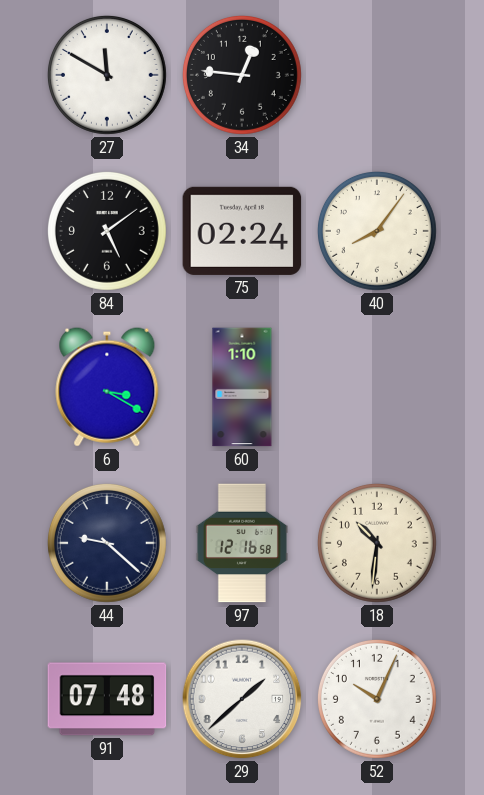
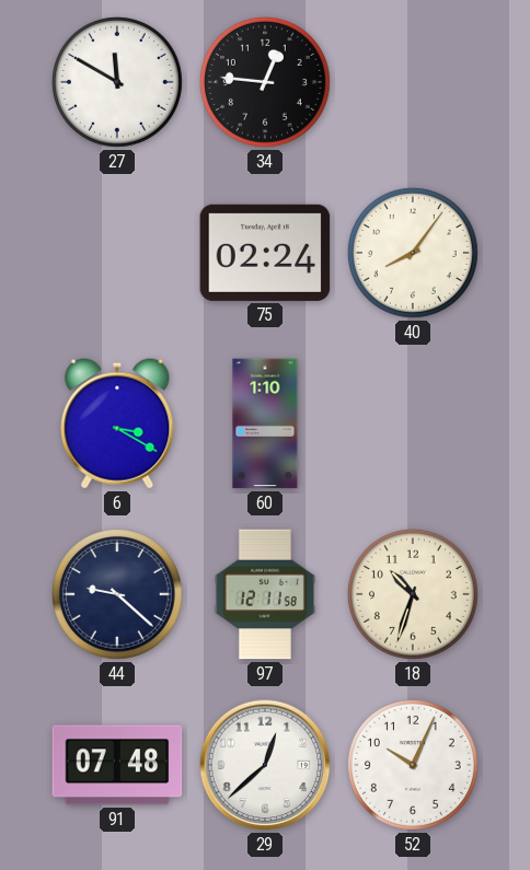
84: 5:09 -> none
97: 12:16 -> 12:11
18: 10:31 -> 10:33
29: 1:38 -> 12:38
